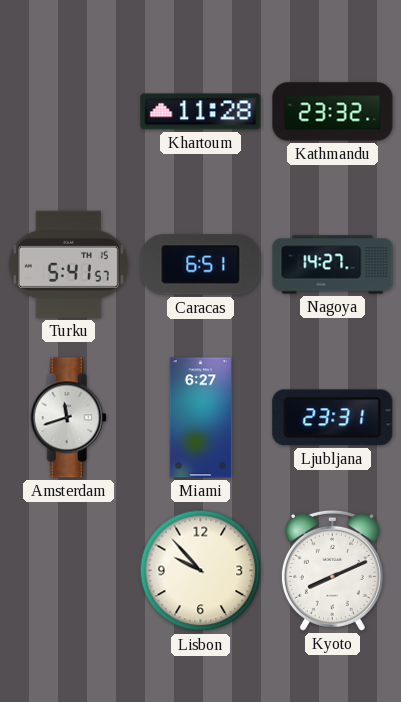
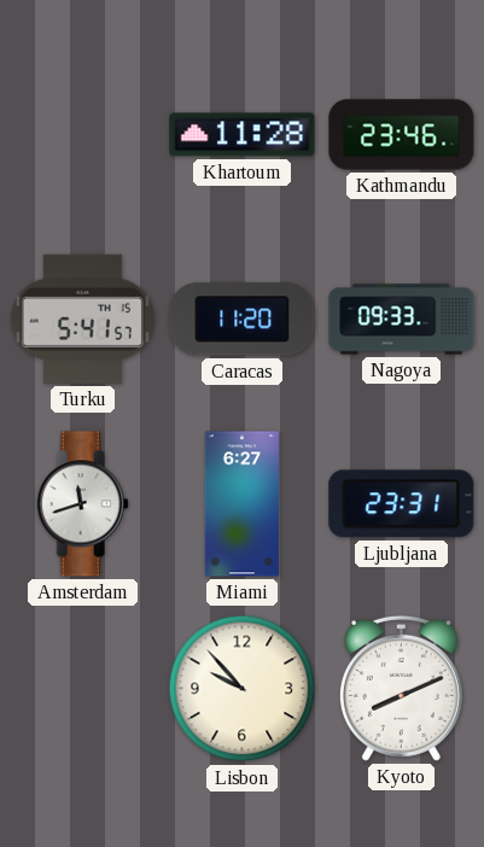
Kathmandu: 23:32 -> 23:46
Caracas: 6:51 -> 11:20
Nagoya: 14:27 -> 09:33
